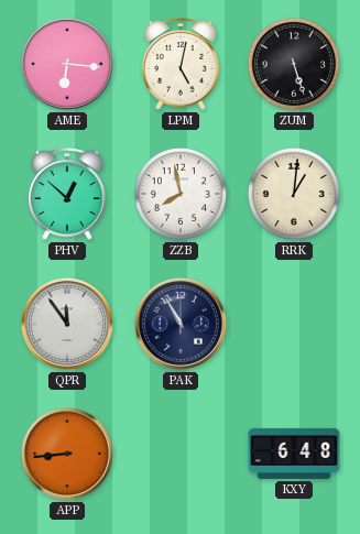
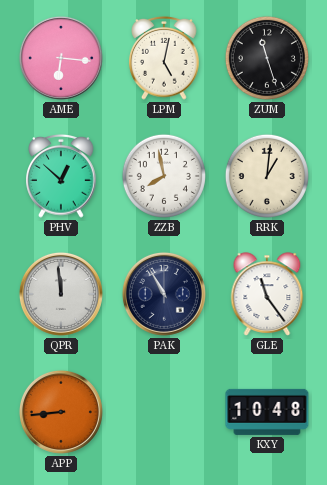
ZUM: 5:27 -> 11:27
QPR: 11:54 -> 11:59
GLE: none -> 11:24
KXY: 6:48 -> 10:48
